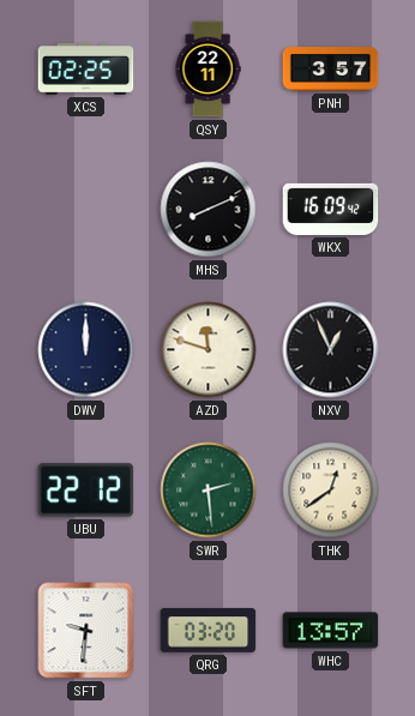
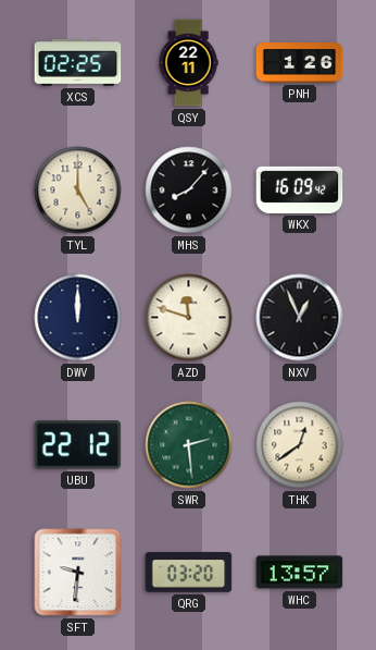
PNH: 3:57 -> 1:26
TYL: none -> 5:00
MHS: 8:11 -> 8:07
